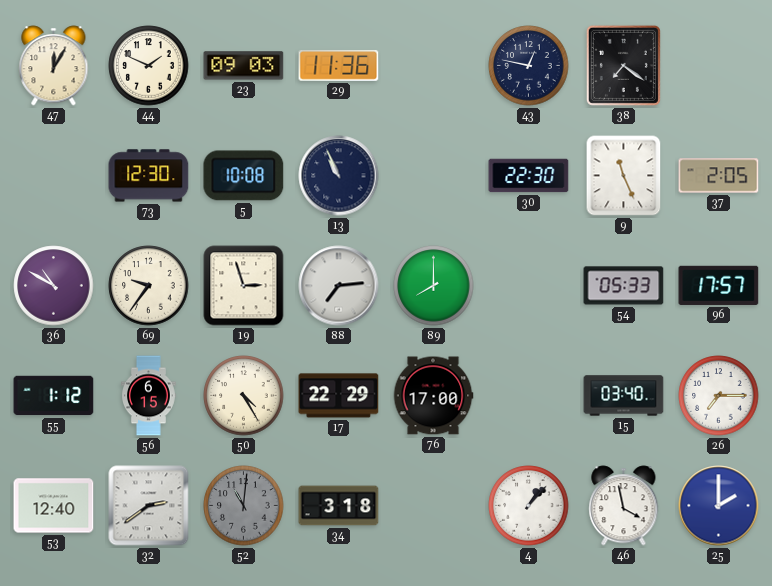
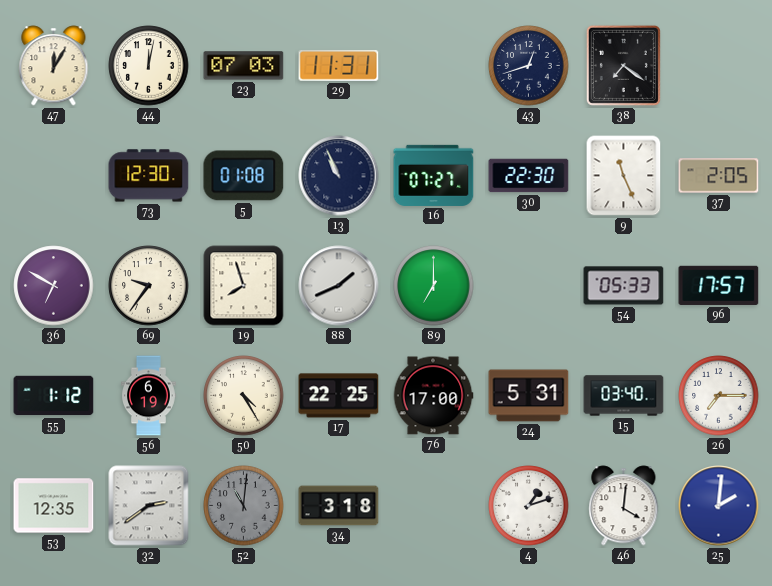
44: 1:49 -> 12:02
23: 09:03 -> 07:03
29: 11:36 -> 11:31
43: 12:47 -> 12:42
5: 10:08 -> 01:08
16: none -> 07:27
36: 10:50 -> 6:50
19: 2:57 -> 7:57
88: 7:14 -> 1:41
89: 8:00 -> 7:00
56: 6:15 -> 6:19
17: 22:29 -> 22:25
24: none -> 5:31
53: 12:40 -> 12:35
4: 1:07 -> 1:12
46: 3:58 -> 4:01
25: 2:00 -> 2:01
